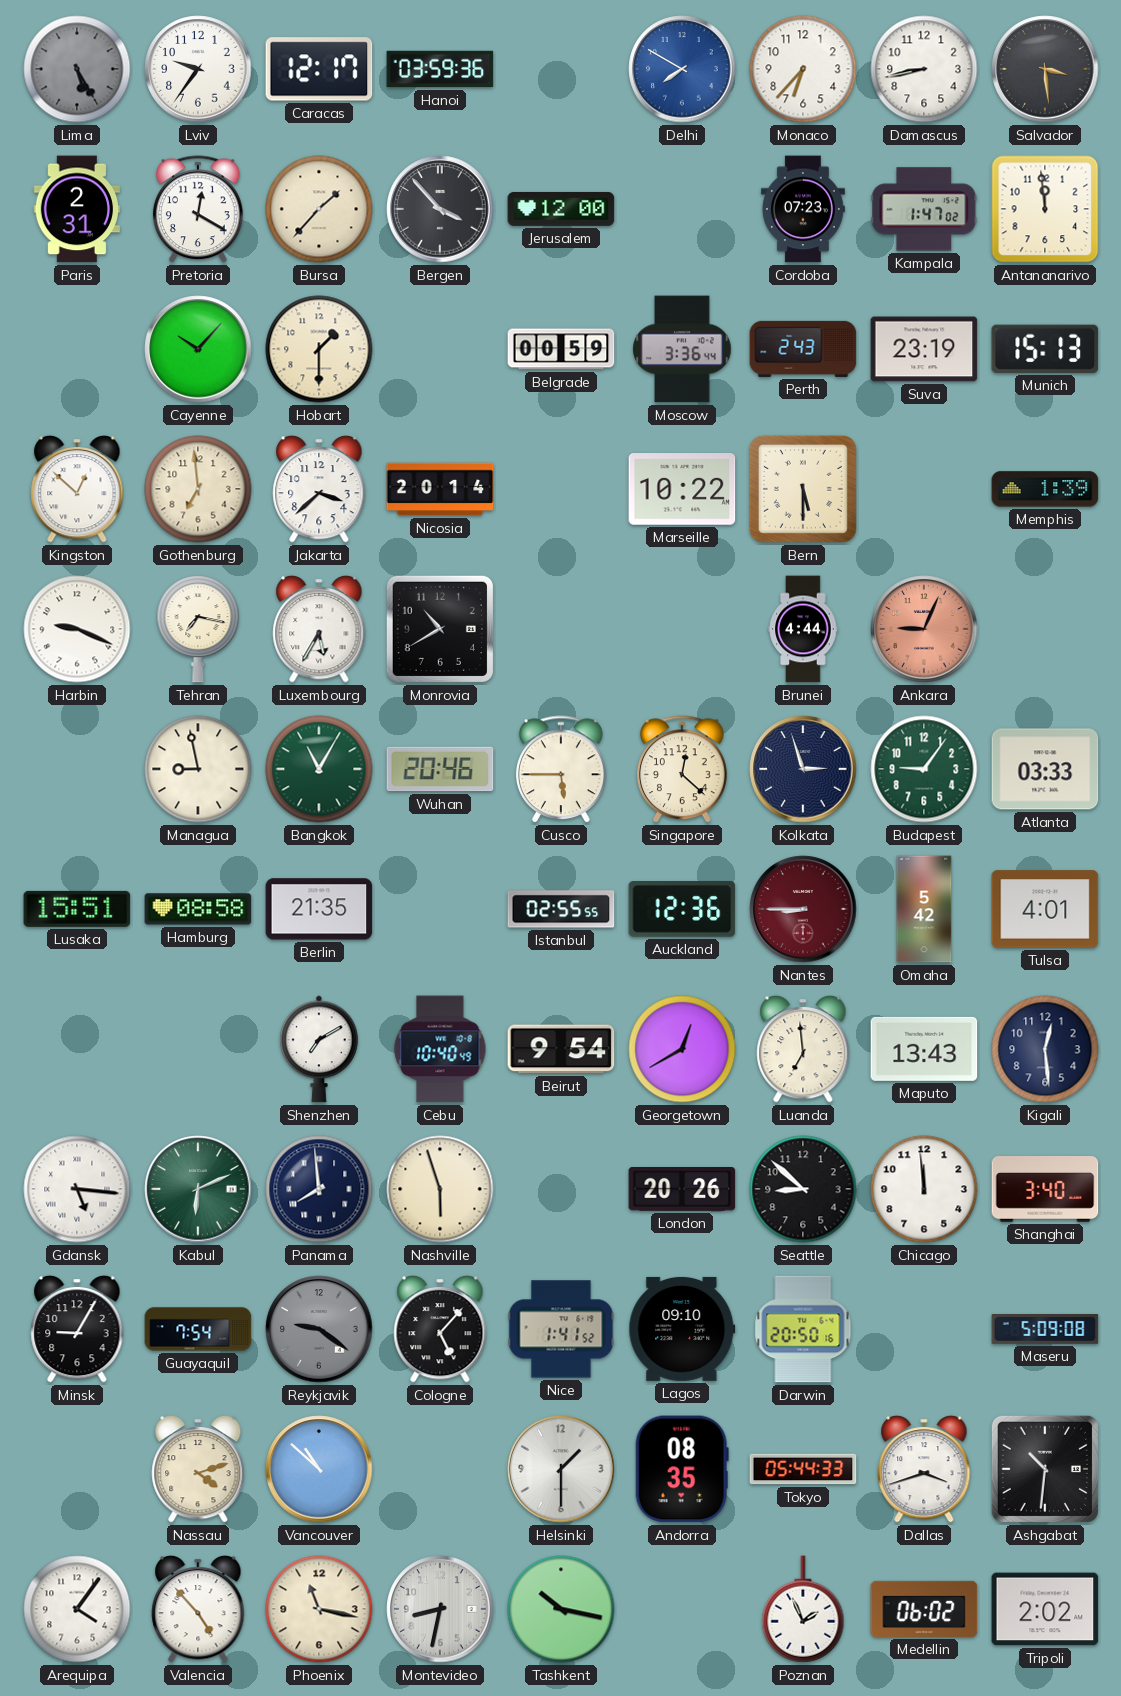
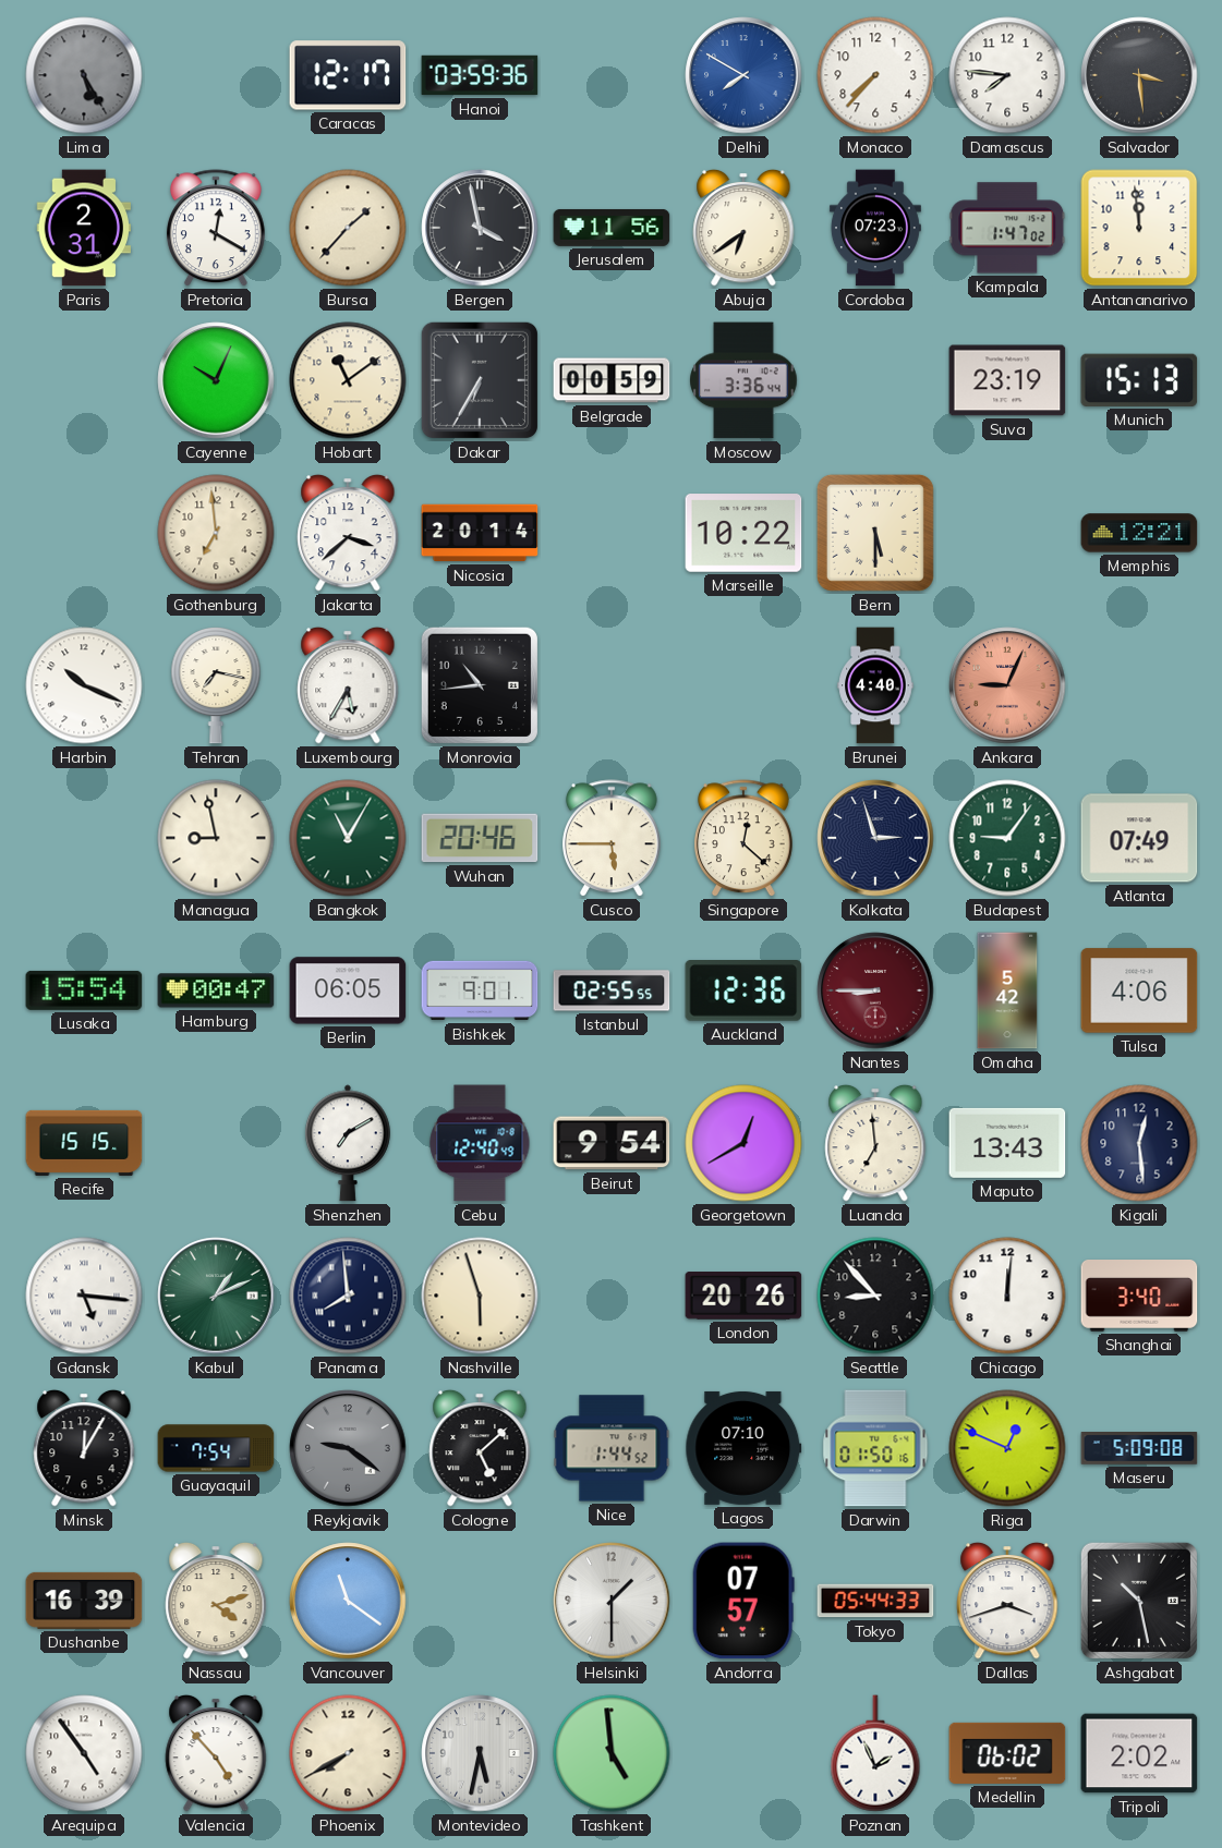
Lviv: 9:36 -> none
Monaco: 6:37 -> 7:37
Damascus: 8:43 -> 7:46
Bergen: 3:53 -> 3:58
Jerusalem: 12:00 -> 11:56
Abuja: none -> 6:39
Cayenne: 10:07 -> 10:04
Hobart: 1:30 -> 11:09
Dakar: none -> 6:35
Perth: 2:43 -> none
Kingston: 12:52 -> none
Memphis: 1:39 -> 12:21
Harbin: 9:19 -> 10:19
Monrovia: 10:40 -> 10:44
Brunei: 4:44 -> 4:40
Atlanta: 03:33 -> 07:49
Lusaka: 15:51 -> 15:54
Hamburg: 08:58 -> 00:47
Berlin: 21:35 -> 06:05
Bishkek: none -> 9:01
Tulsa: 4:01 -> 4:06
Recife: none -> 15:15
Cebu: 10:40 -> 12:40
Kabul: 6:11 -> 1:11
Seattle: 8:52 -> 8:53
Chicago: 11:59 -> 12:01
Minsk: 9:05 -> 12:05
Cologne: 5:07 -> 5:08
Nice: 1:41 -> 1:44
Lagos: 09:10 -> 07:10
Darwin: 20:50 -> 01:50
Riga: none -> 12:49
Dushanbe: none -> 16:39
Vancouver: 10:52 -> 11:21
Andorra: 08:35 -> 07:57
Ashgabat: 10:31 -> 10:28
Arequipa: 4:06 -> 4:54
Phoenix: 11:17 -> 7:40
Montevideo: 8:32 -> 5:32
Tashkent: 10:17 -> 4:59
